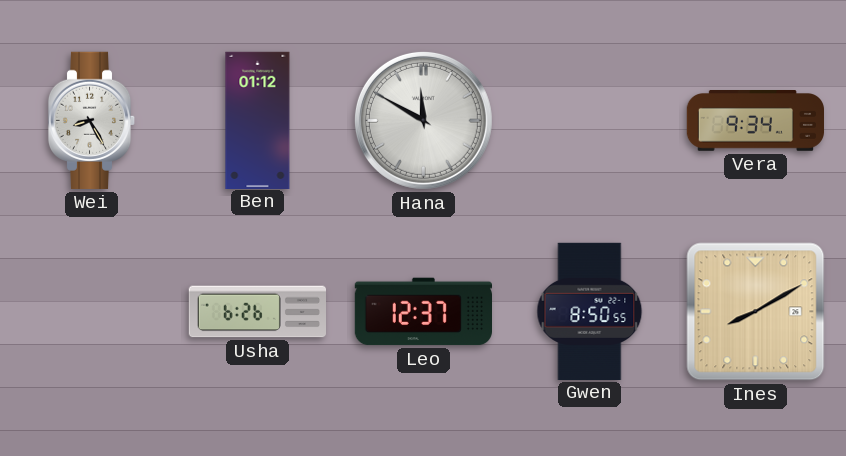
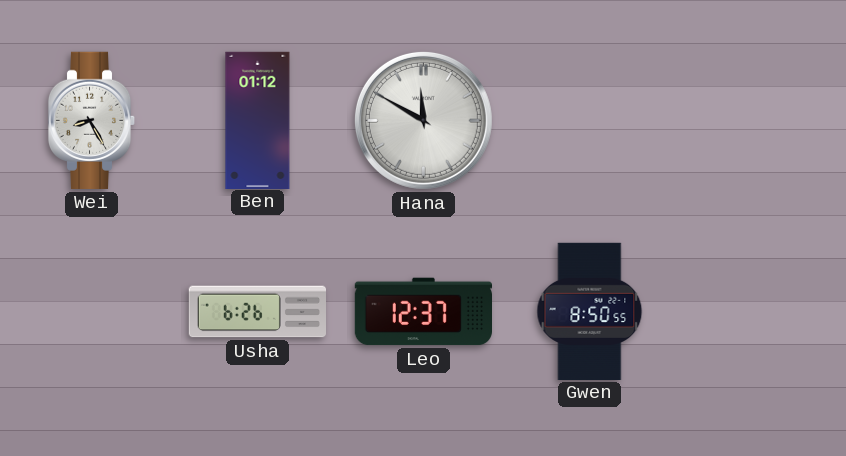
Vera: 9:34 -> none
Ines: 8:10 -> none
